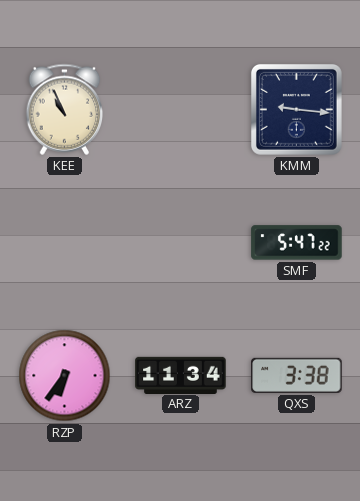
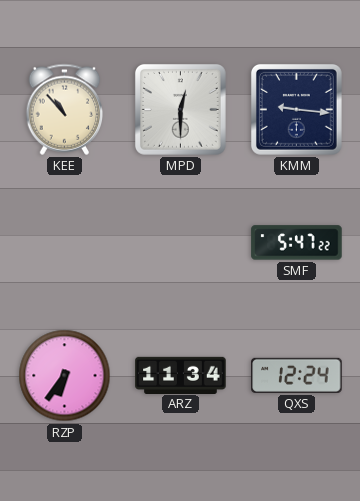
KEE: 10:56 -> 10:53
MPD: none -> 12:30
QXS: 3:38 -> 12:24
